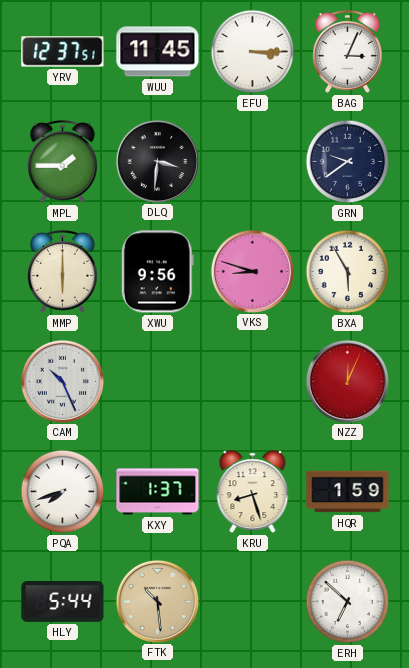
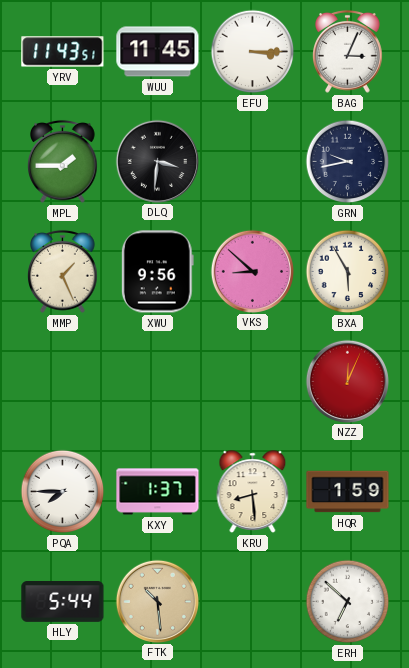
YRV: 12:37 -> 11:43
GRN: 9:39 -> 9:43
MMP: 6:00 -> 1:26
VKS: 8:48 -> 8:52
CAM: 10:26 -> none
PQA: 7:42 -> 7:45
KRU: 8:27 -> 8:29
